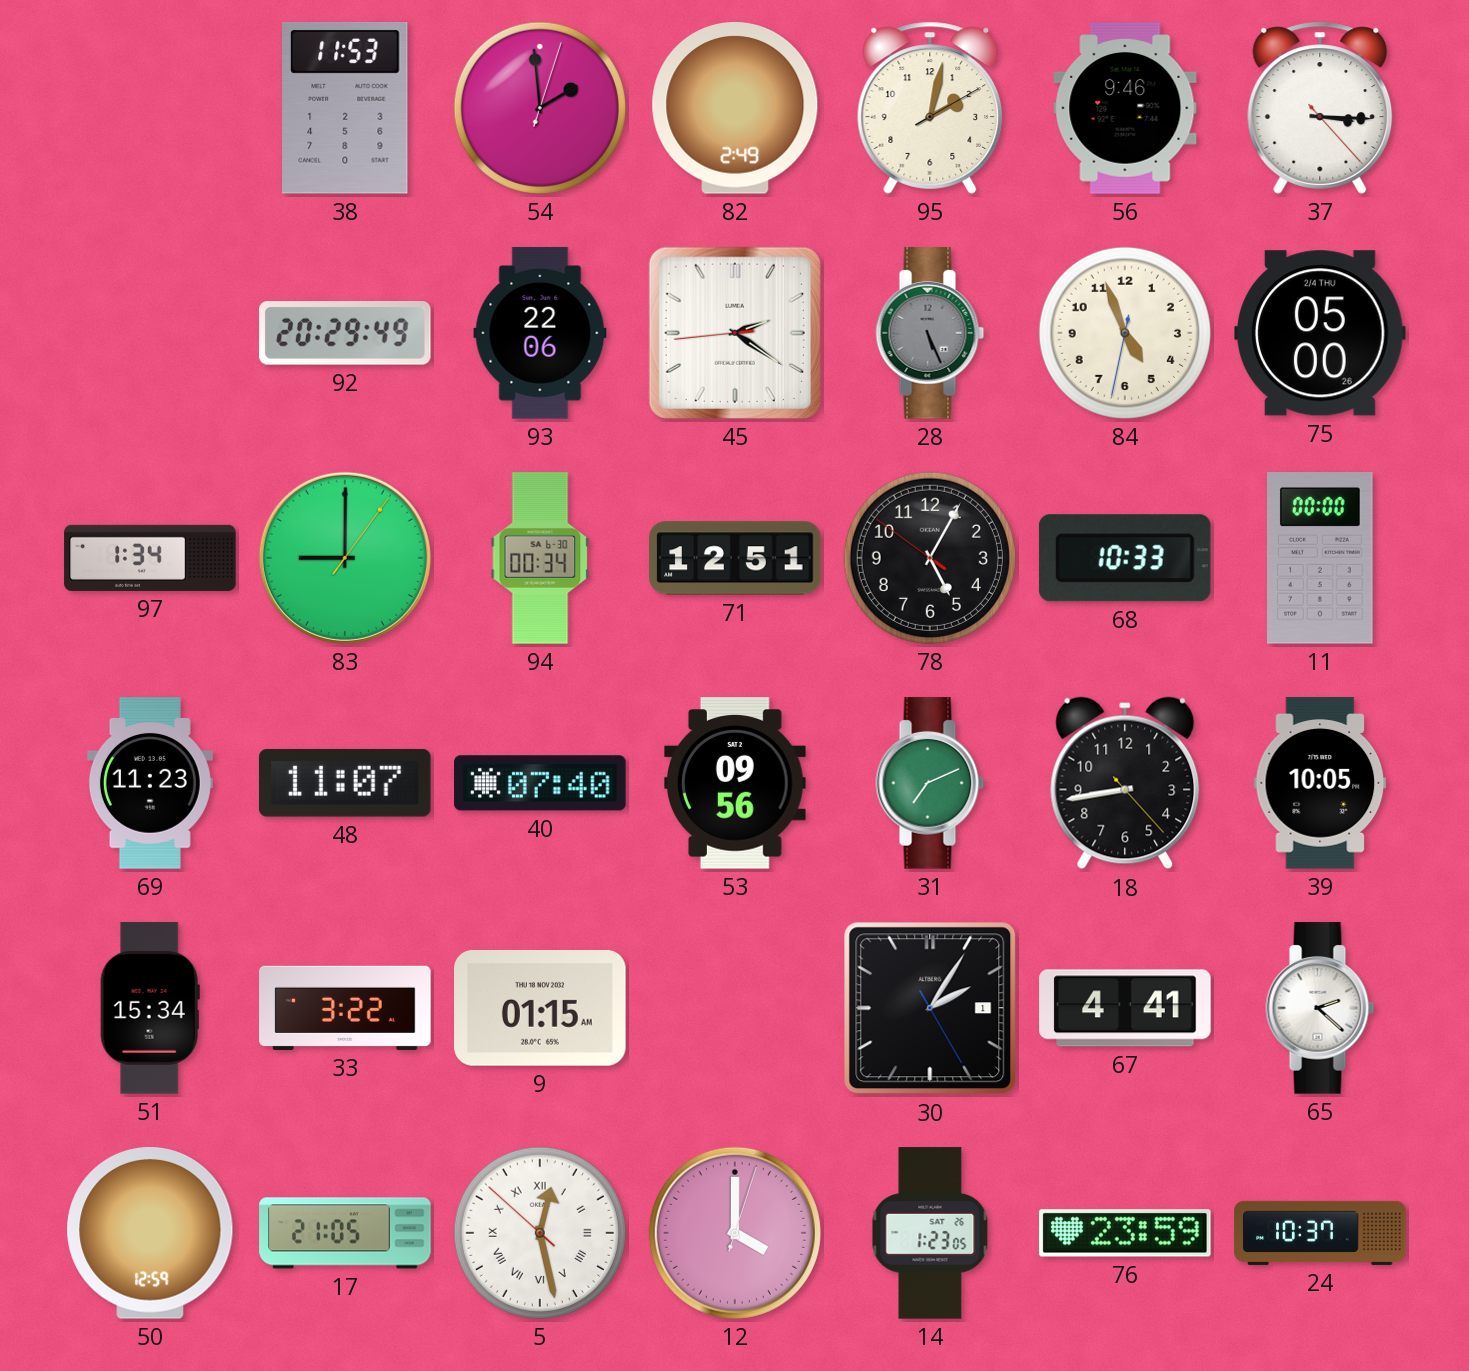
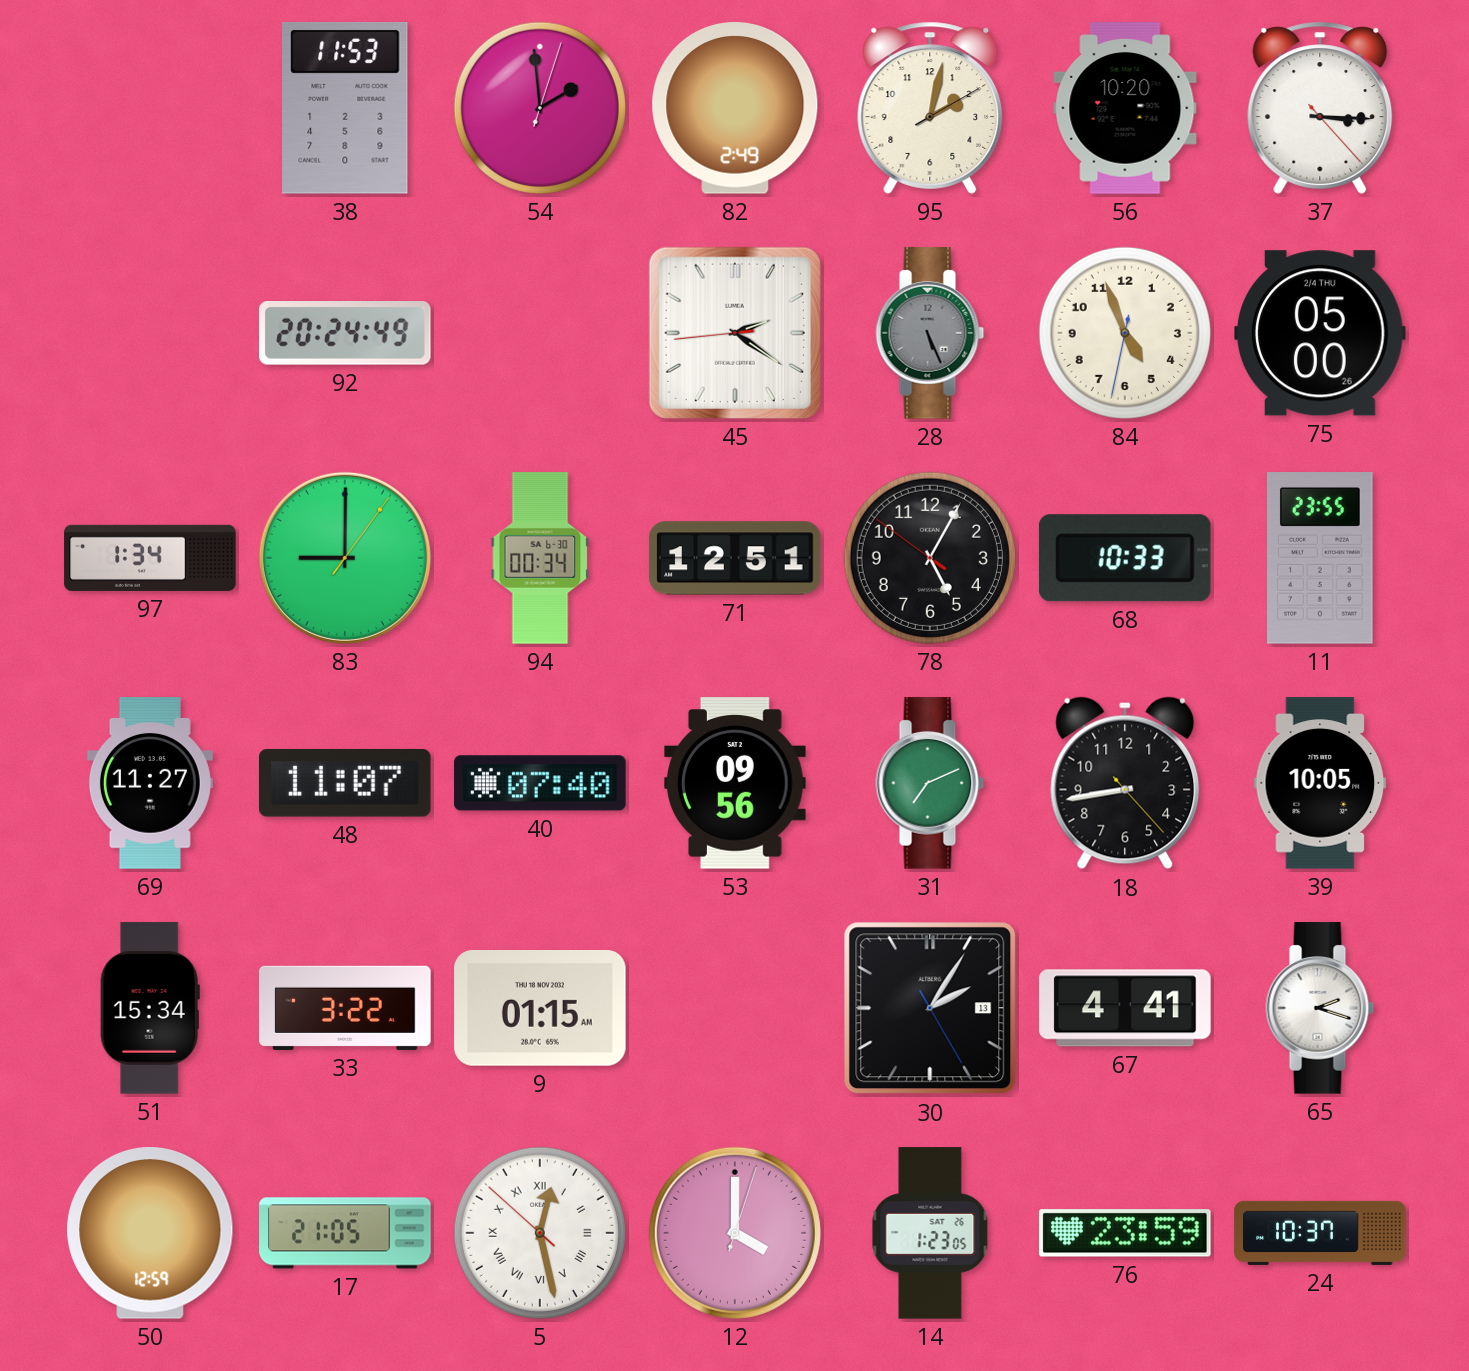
56: 9:46 -> 10:20
92: 20:29 -> 20:24
93: 22:06 -> none
11: 00:00 -> 23:55
69: 11:23 -> 11:27
30 date: 1 -> 13
65: 2:22 -> 2:18
